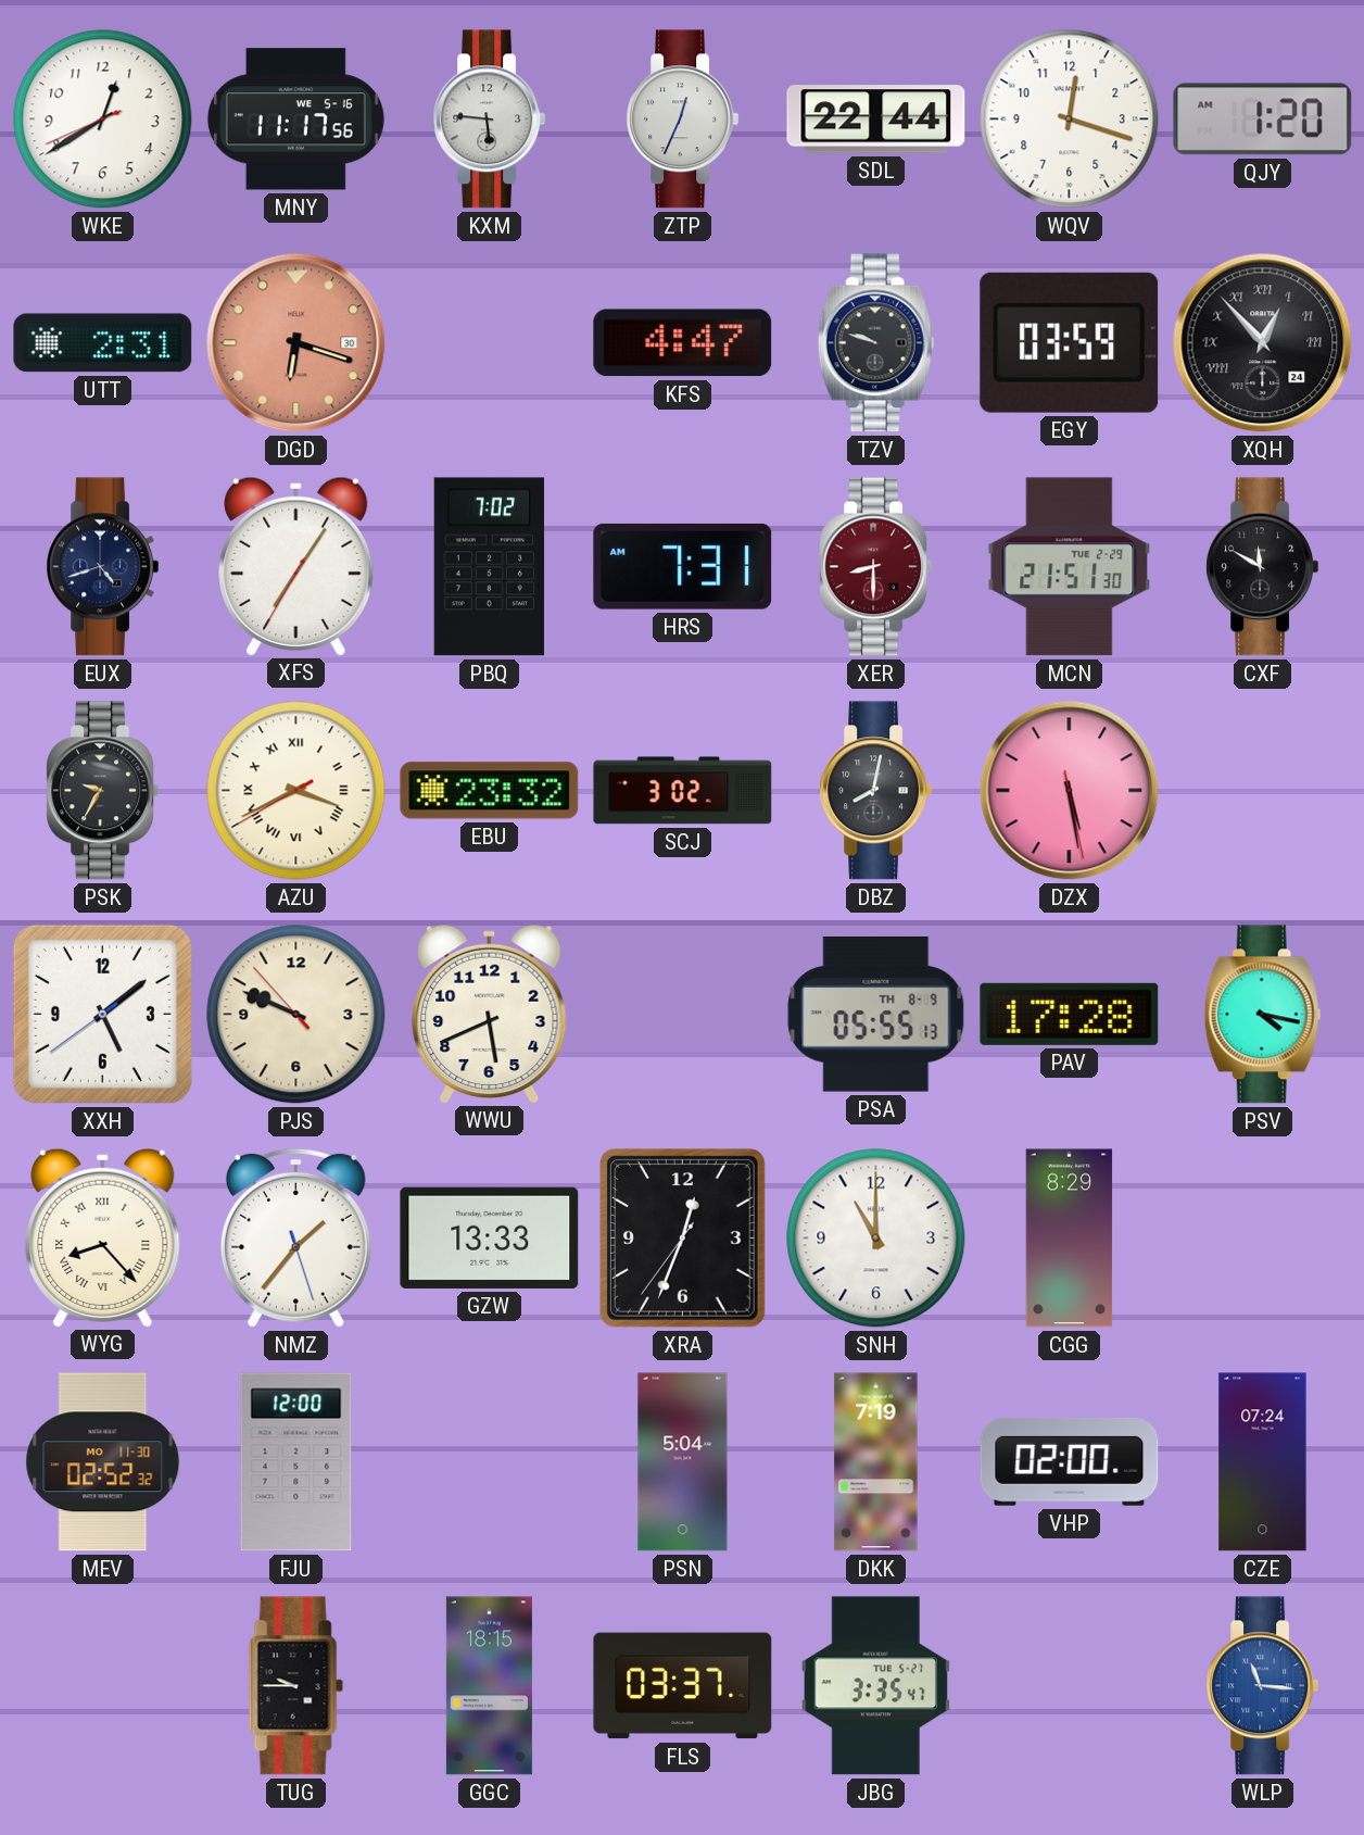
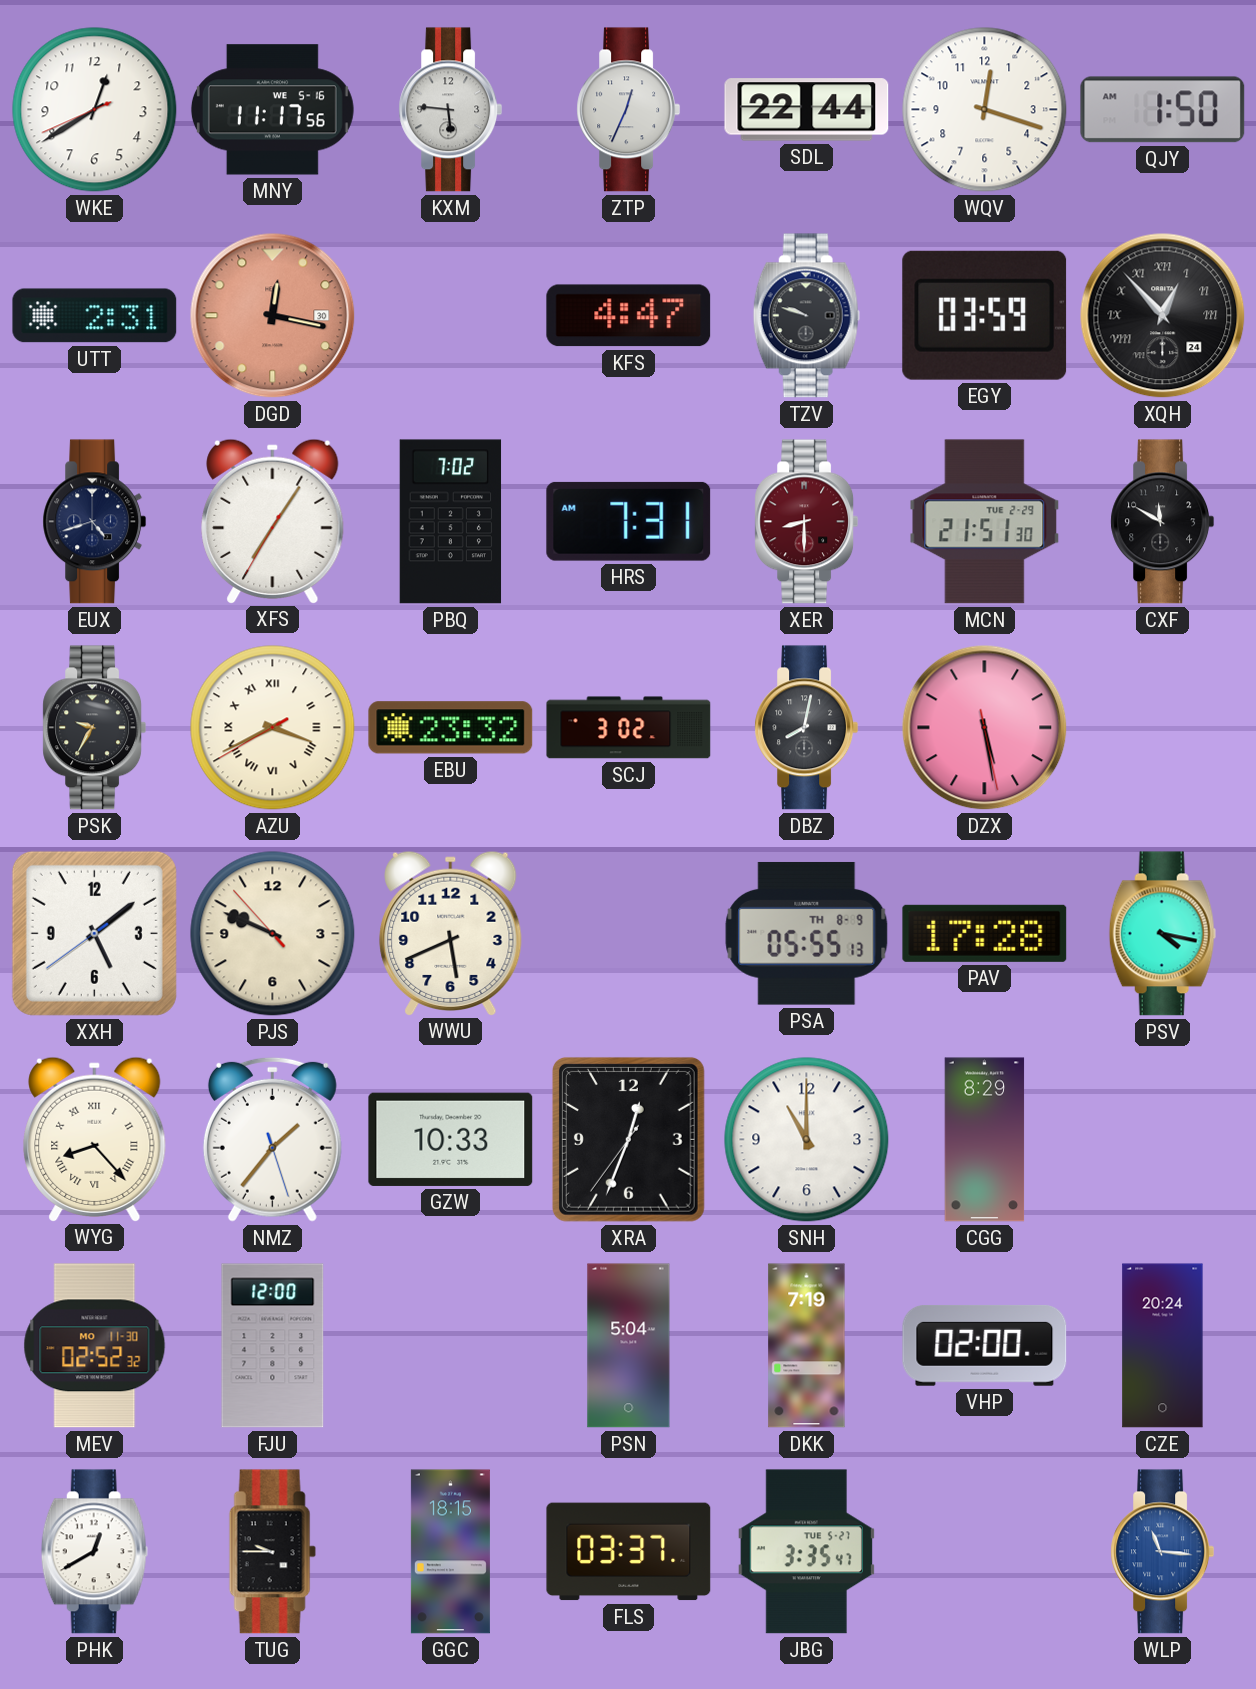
QJY: 1:20 -> 1:50
DGD: 6:18 -> 12:17
GZW: 13:33 -> 10:33
CZE: 07:24 -> 20:24
PHK: none -> 12:40
